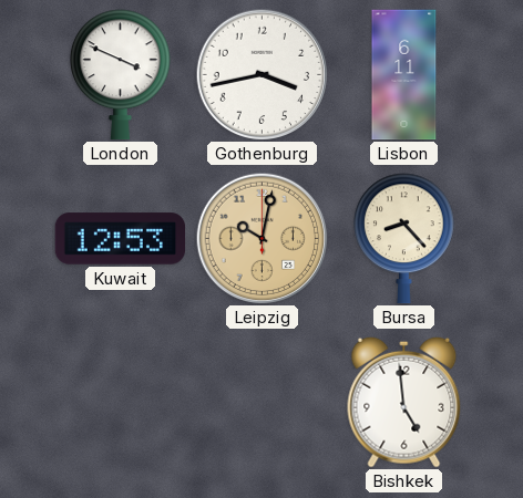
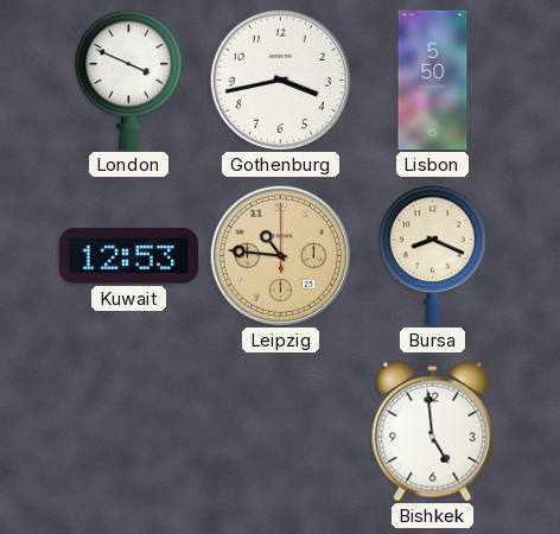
Lisbon: 6:11 -> 5:50
Leipzig: 10:02 -> 10:46
Bursa: 8:23 -> 8:19
